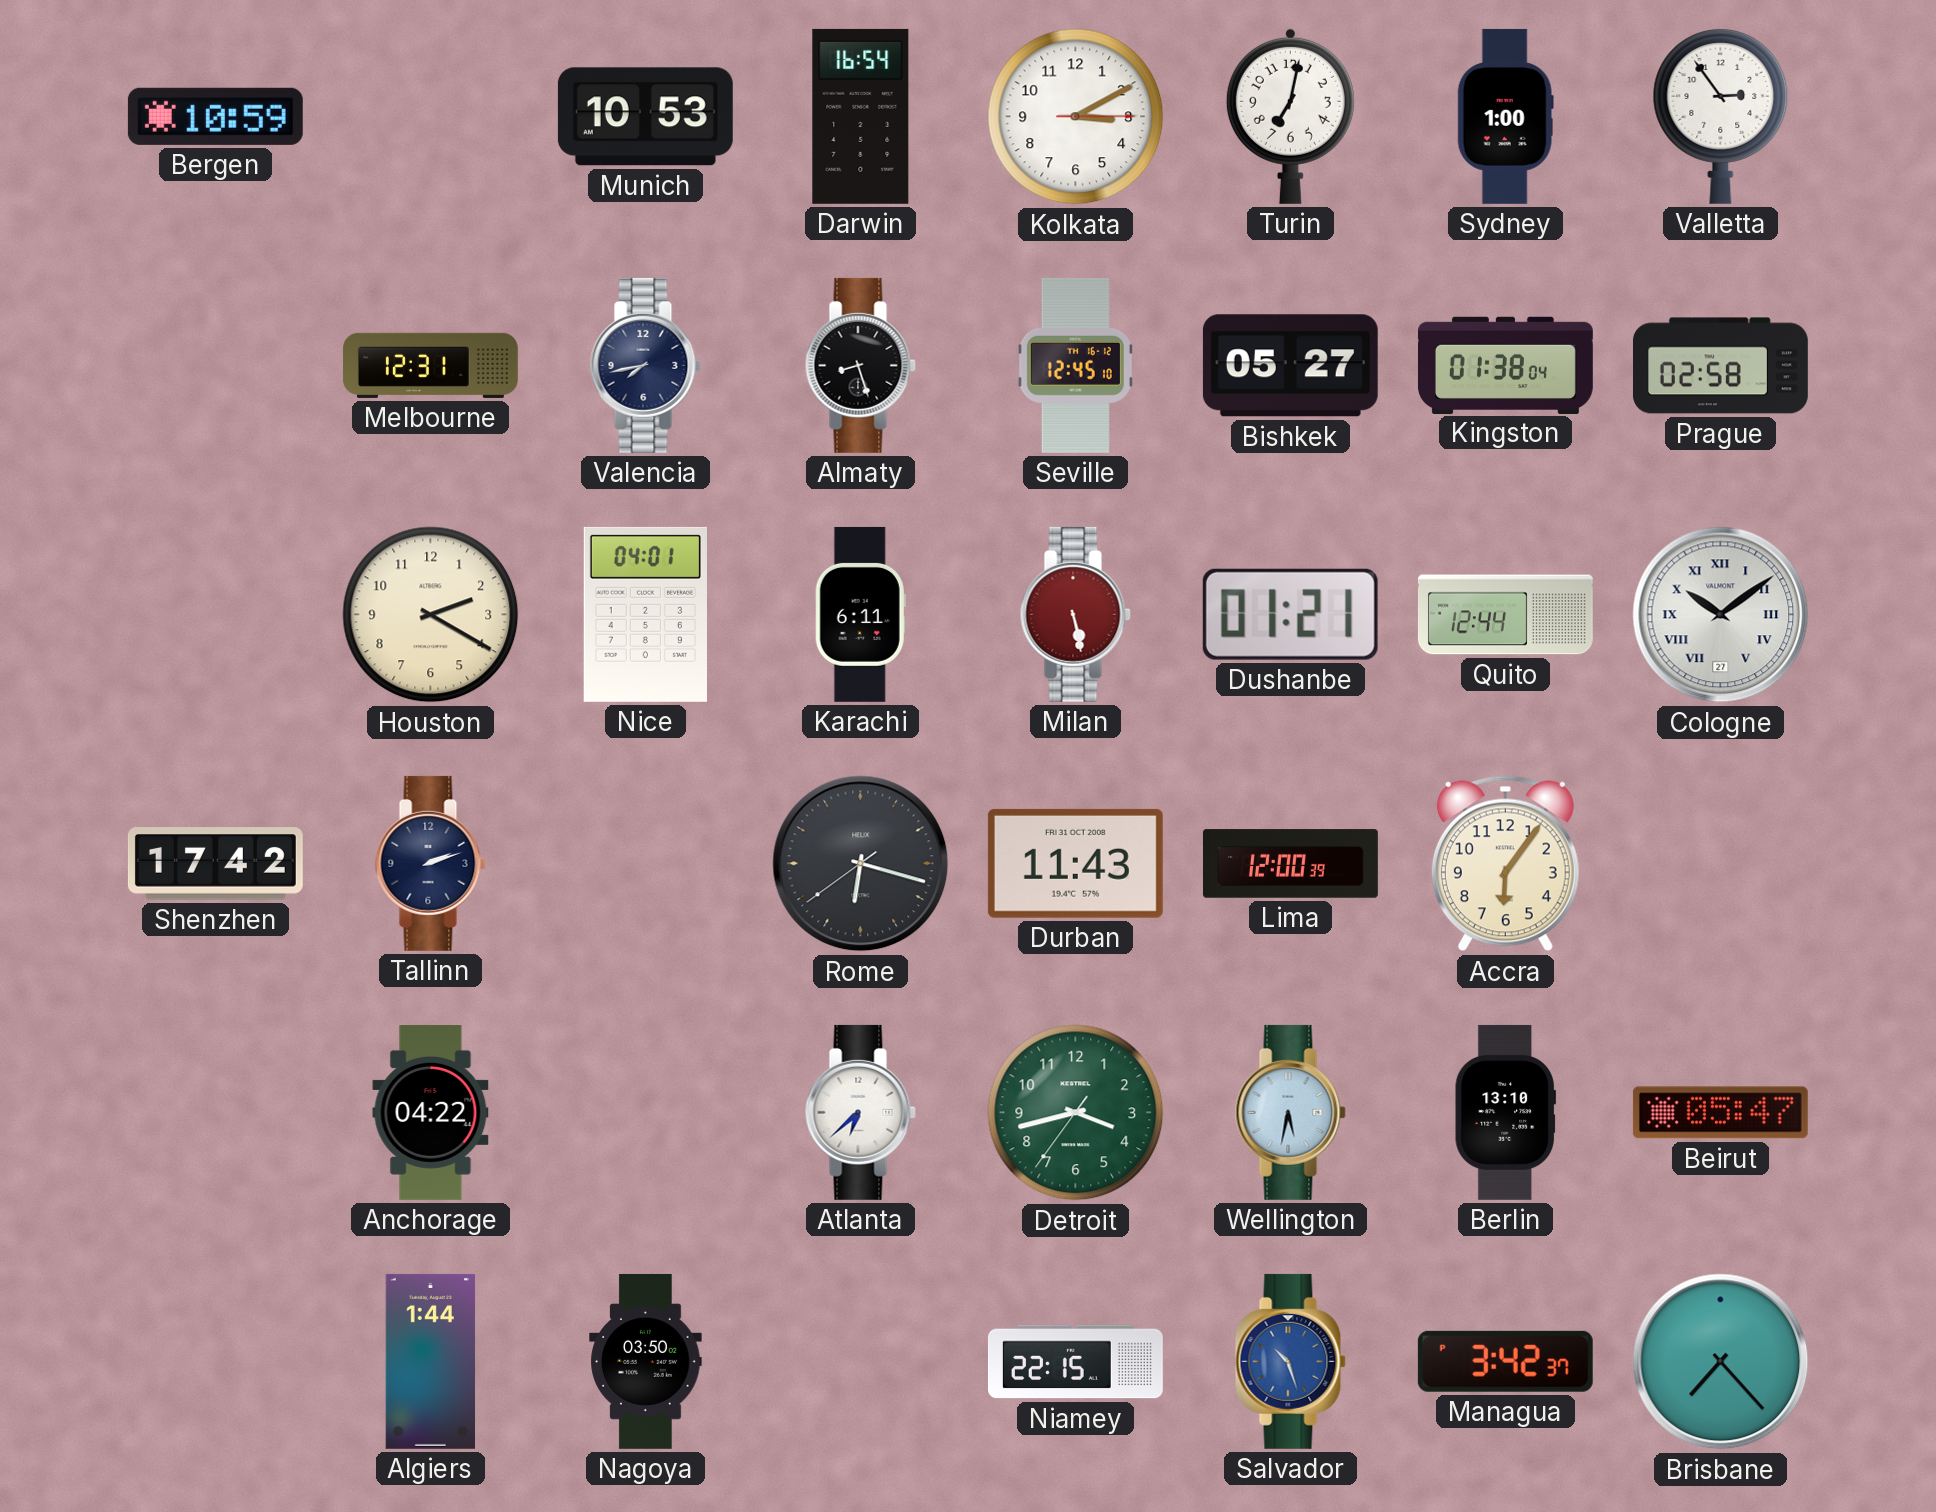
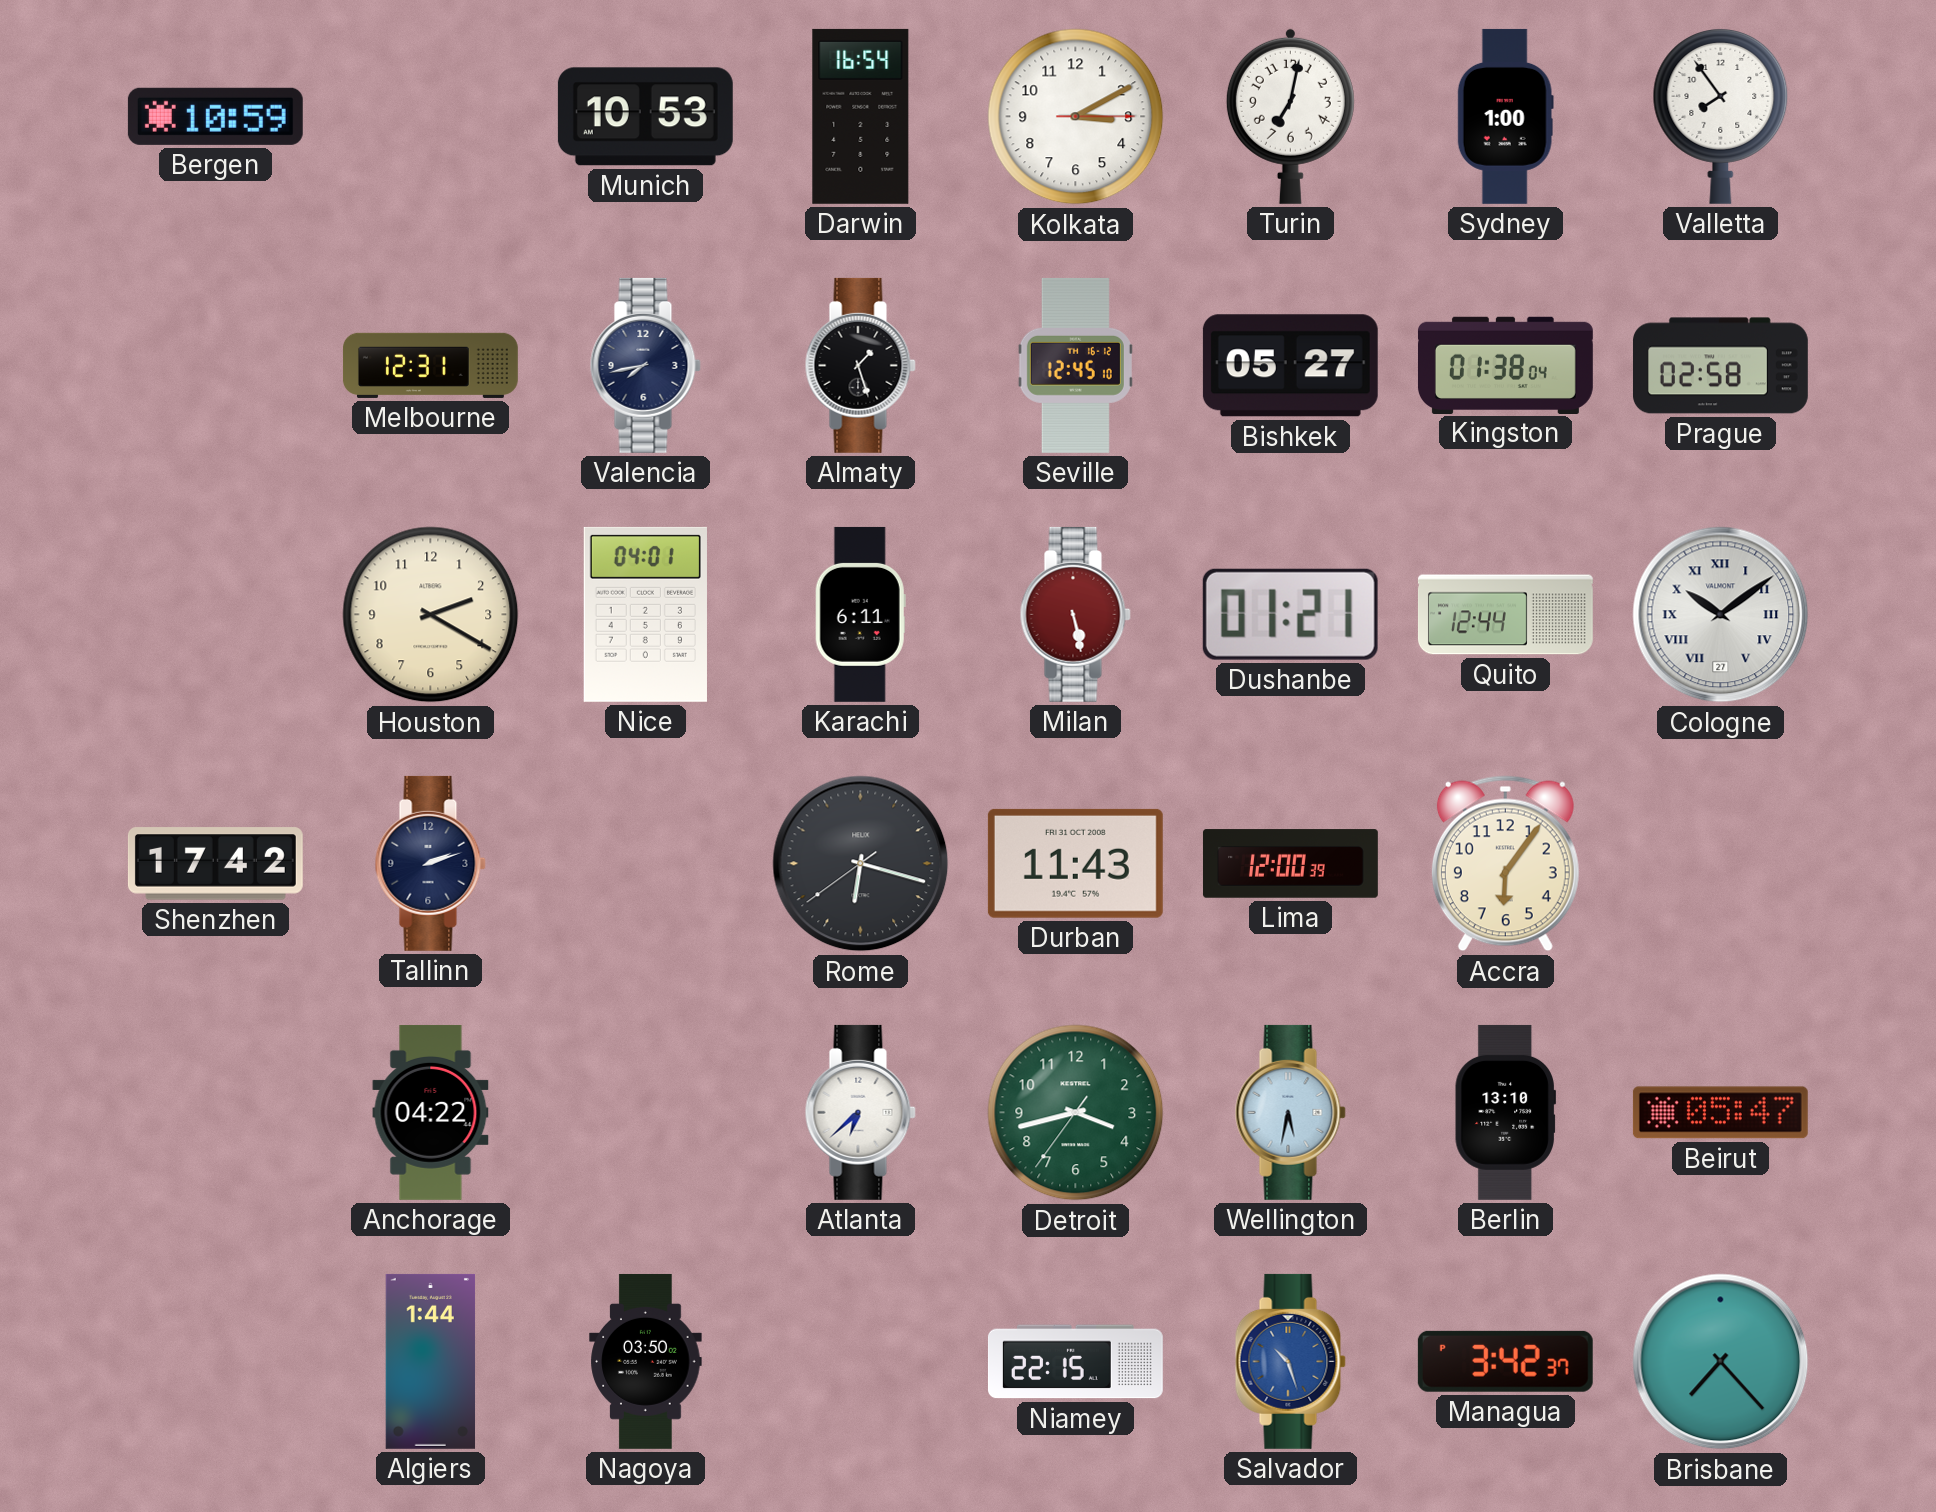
Valletta: 2:54 -> 7:54
Almaty: 8:27 -> 1:27
